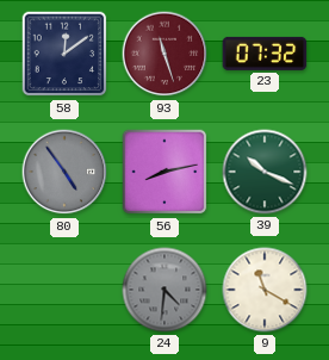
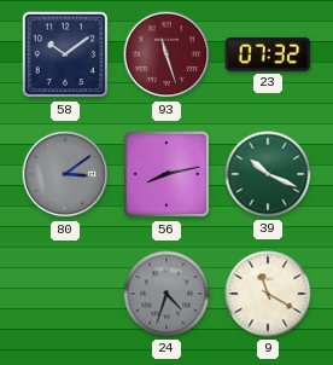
58: 12:09 -> 10:09
80: 4:54 -> 3:09
24: 4:31 -> 4:33
